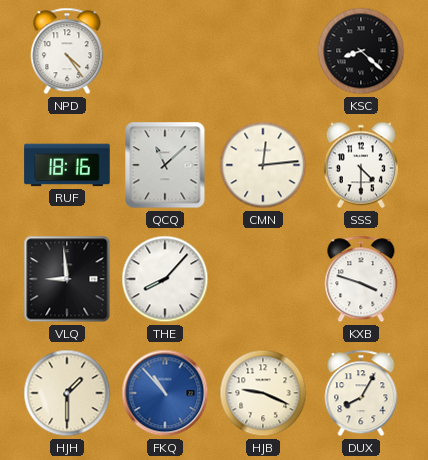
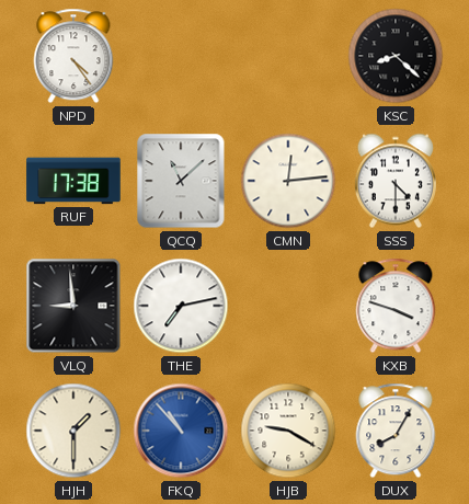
RUF: 18:16 -> 17:38
THE: 8:07 -> 7:13
HJB: 9:19 -> 9:20
